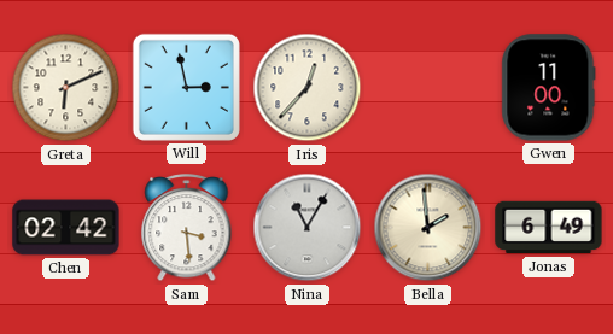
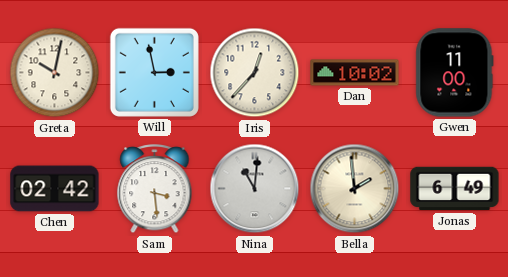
Greta: 6:11 -> 10:02
Dan: none -> 10:02
Nina: 11:05 -> 11:01
